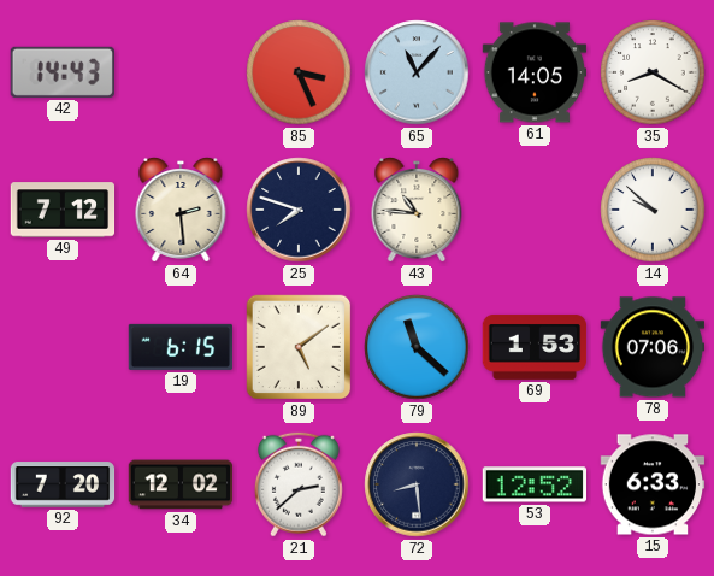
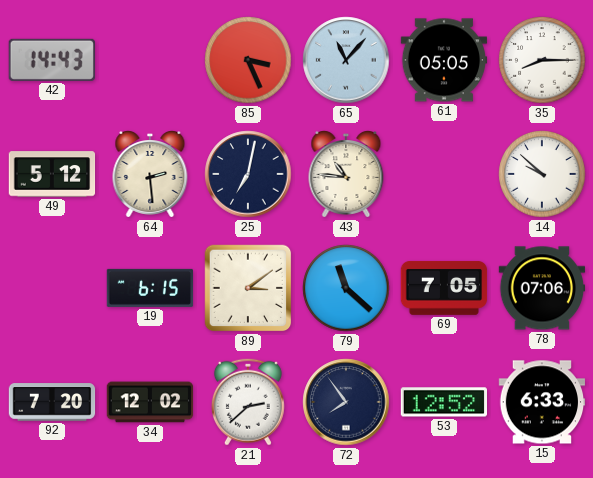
61: 14:05 -> 05:05
35: 8:20 -> 8:15
49: 7:12 -> 5:12
25: 7:48 -> 7:02
89: 5:09 -> 3:09
69: 1:53 -> 7:05
72: 8:29 -> 7:54
